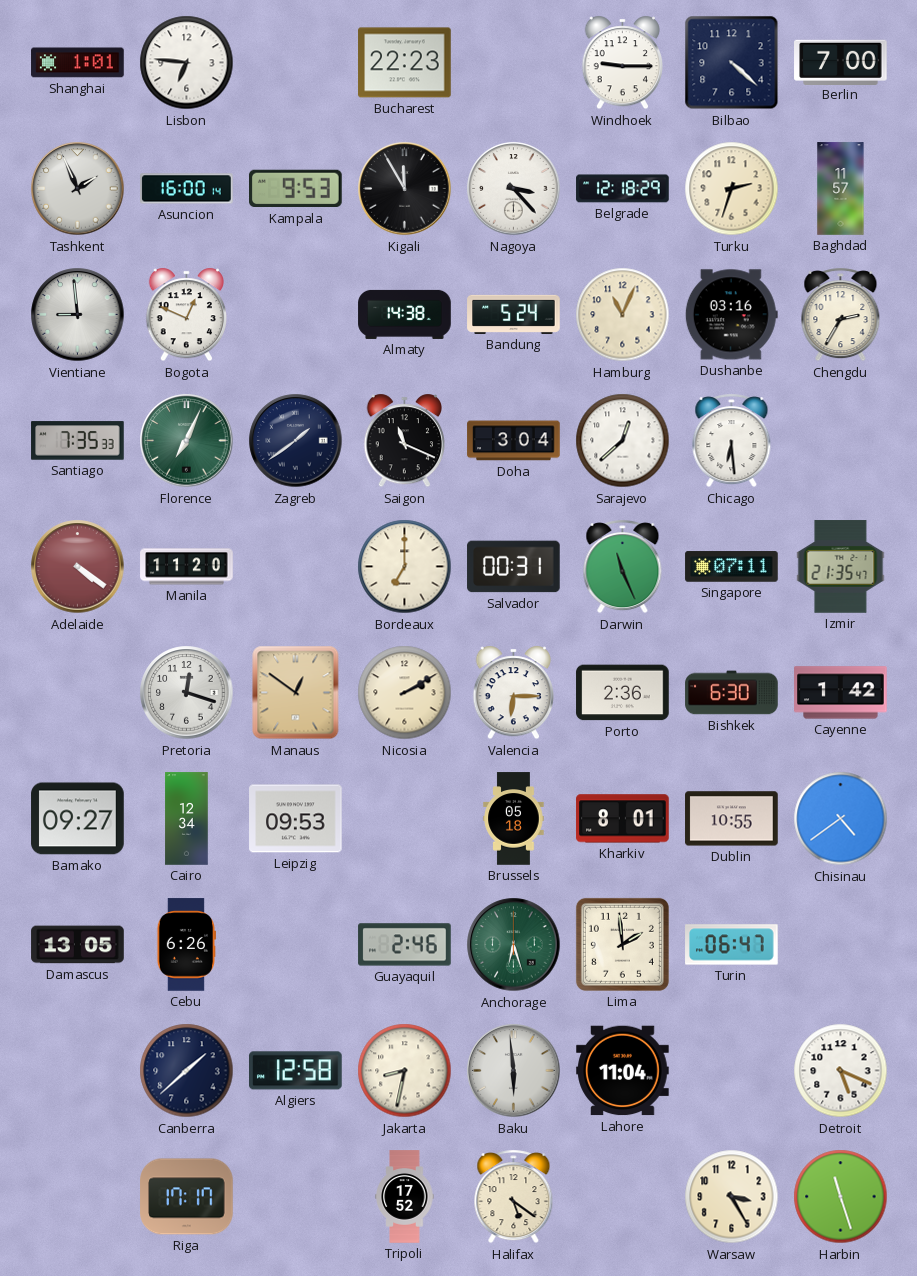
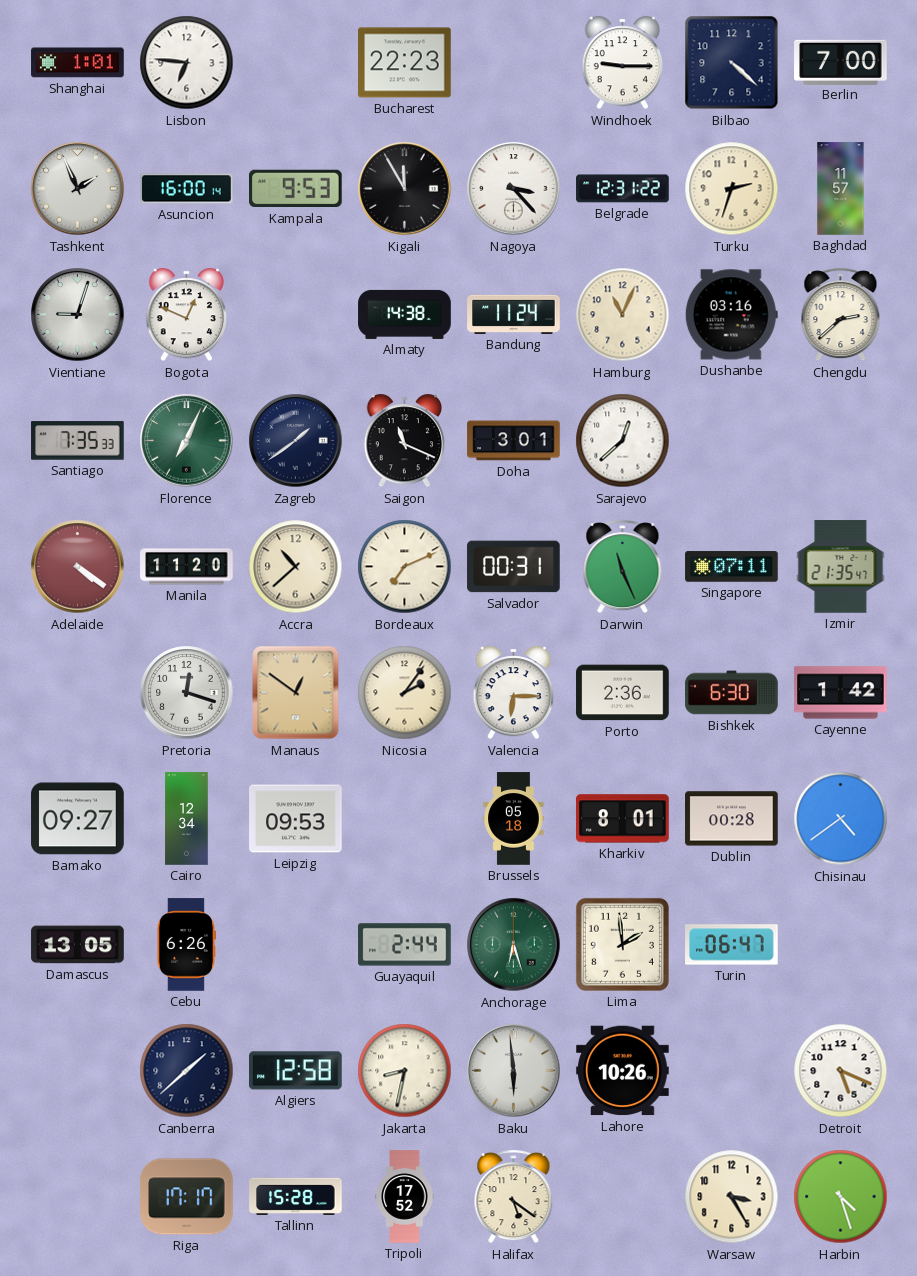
Belgrade: 12:18 -> 12:31
Vientiane: 8:59 -> 9:03
Bandung: 5:24 -> 11:24
Chengdu: 2:35 -> 2:38
Doha: 3:04 -> 3:01
Chicago: 6:29 -> none
Accra: none -> 10:38
Bordeaux: 7:00 -> 7:11
Nicosia: 2:10 -> 2:06
Dublin: 10:55 -> 00:28
Guayaquil: 2:46 -> 2:44
Lahore: 11:04 -> 10:26
Tallinn: none -> 15:28
Harbin: 11:27 -> 4:27
